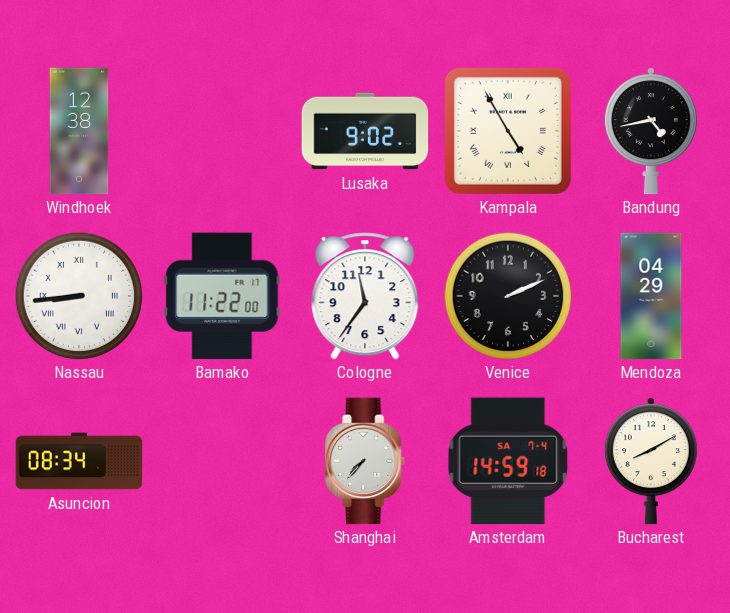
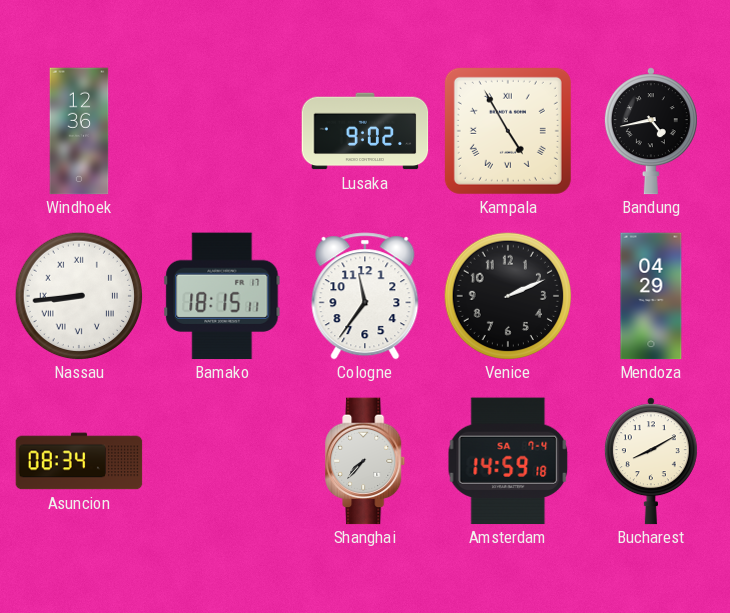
Windhoek: 12:38 -> 12:36
Bamako: 11:22 -> 18:15
